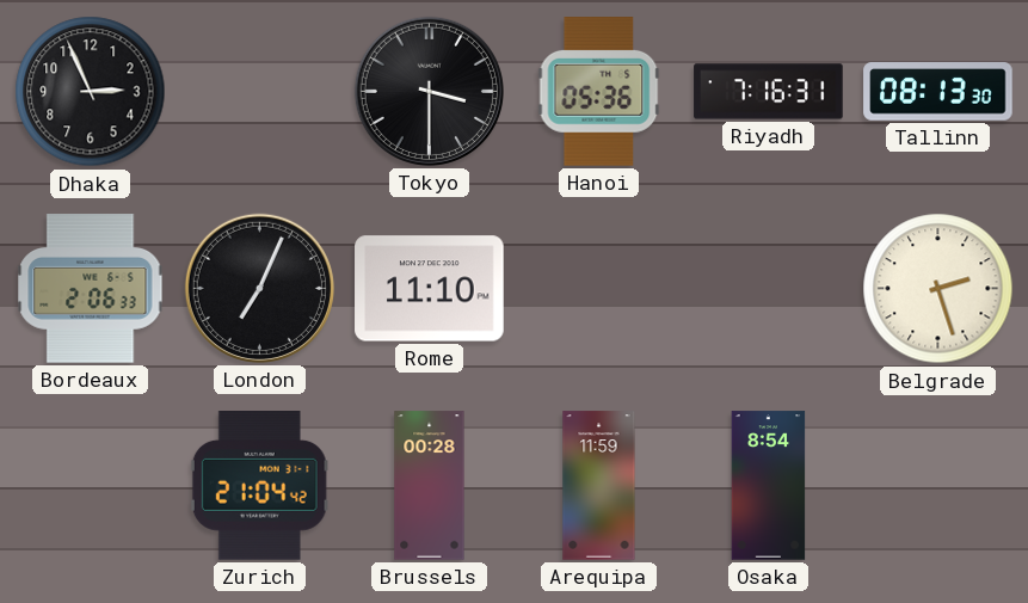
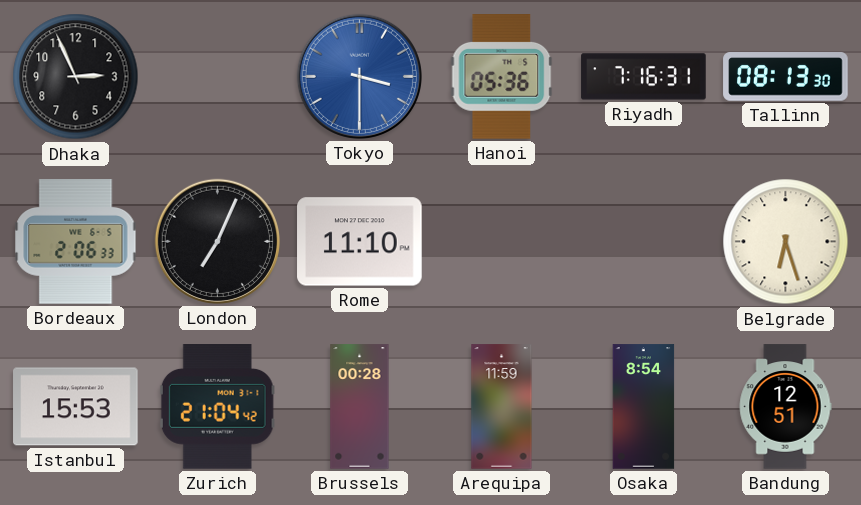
Tokyo dial: black -> blue
Belgrade: 2:27 -> 6:27
Istanbul: none -> 15:53
Bandung: none -> 12:51
